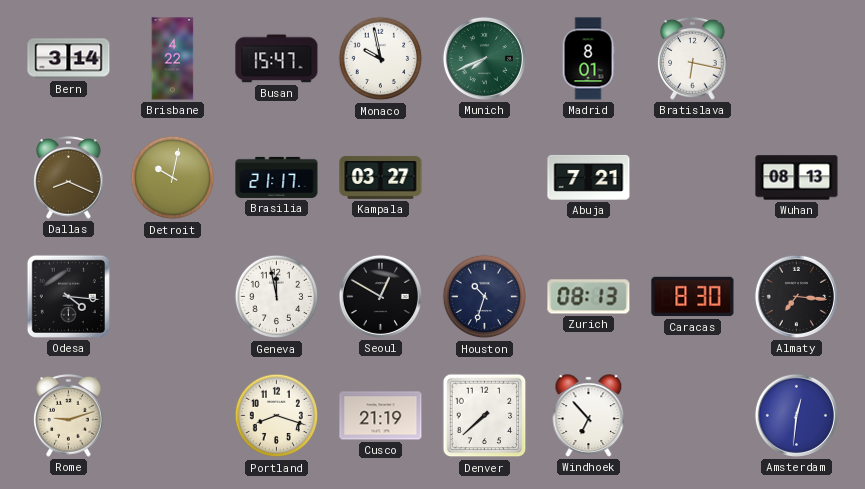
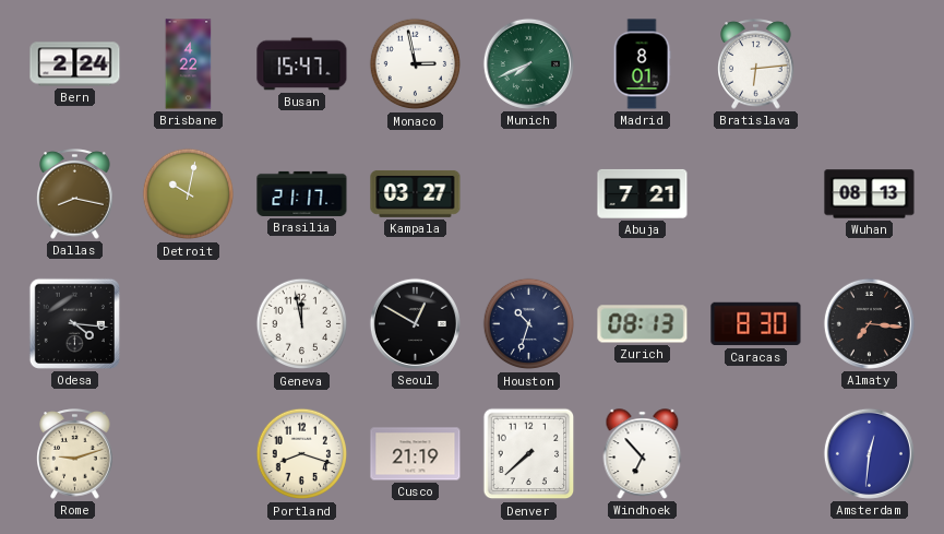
Bern: 3:14 -> 2:24
Monaco: 9:58 -> 2:58
Bratislava: 6:17 -> 6:14
Dallas: 8:19 -> 8:17
